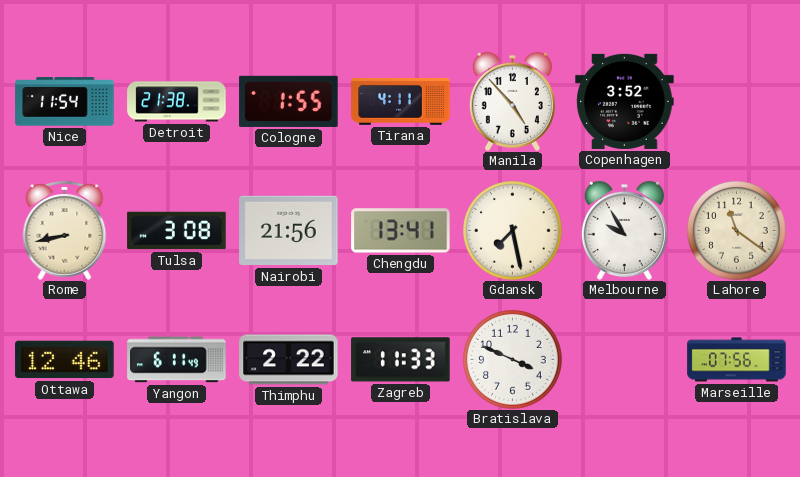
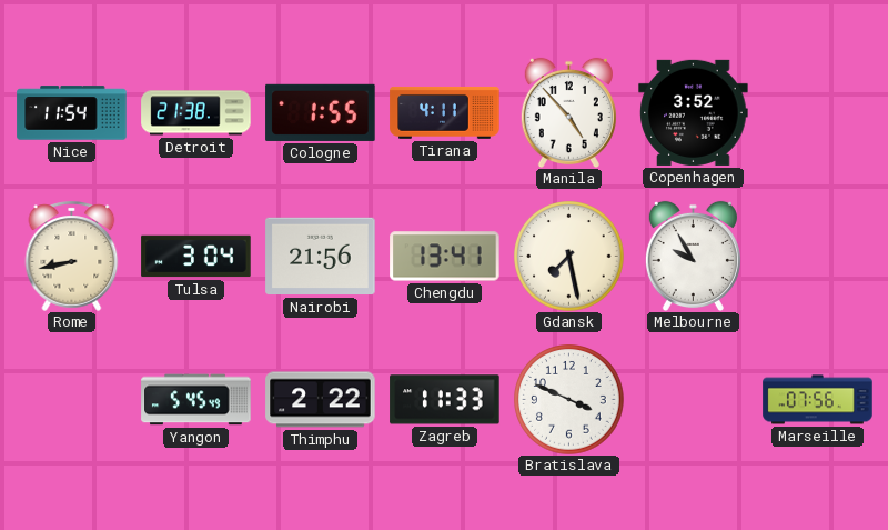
Tulsa: 3:08 -> 3:04
Lahore: 11:21 -> none
Ottawa: 12:46 -> none
Yangon: 6:11 -> 5:45
